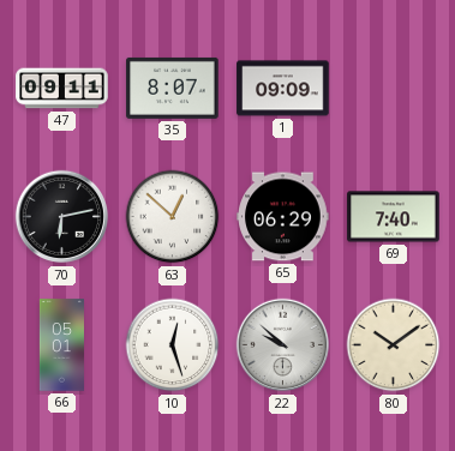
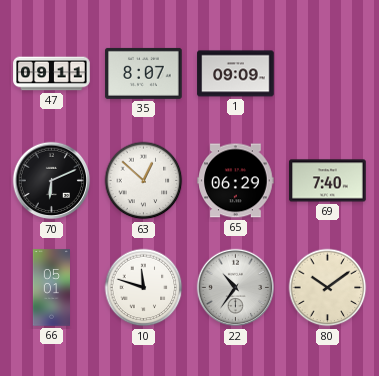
70: 6:13 -> 6:11
10: 12:27 -> 11:48
22: 9:52 -> 10:36
